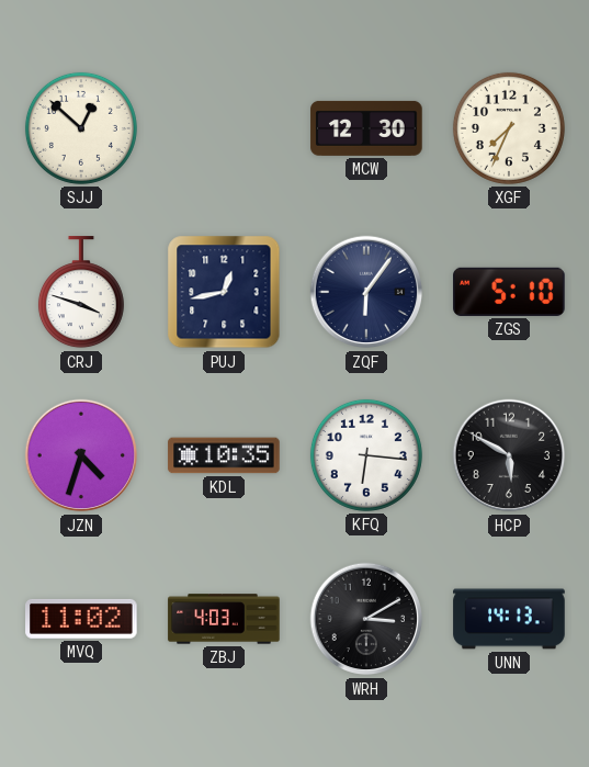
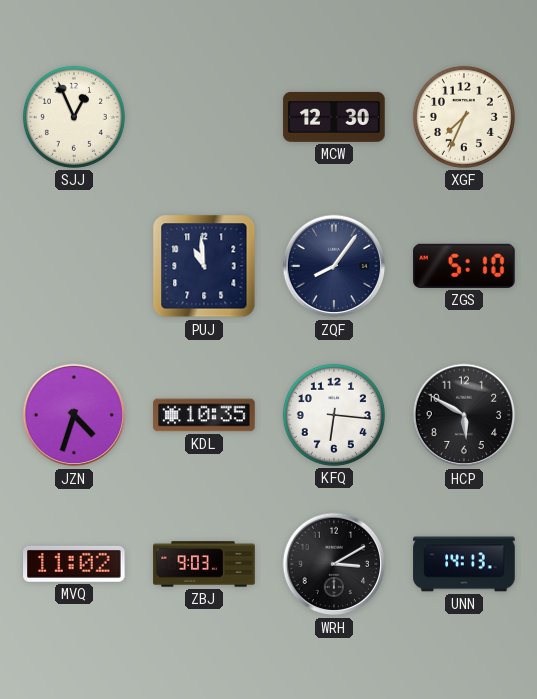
SJJ: 12:52 -> 12:56
CRJ: 3:48 -> none
PUJ: 12:43 -> 10:59
ZQF: 6:06 -> 8:06
ZBJ: 4:03 -> 9:03
